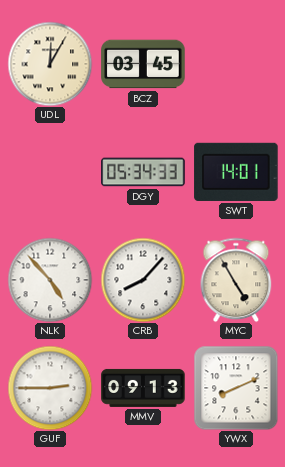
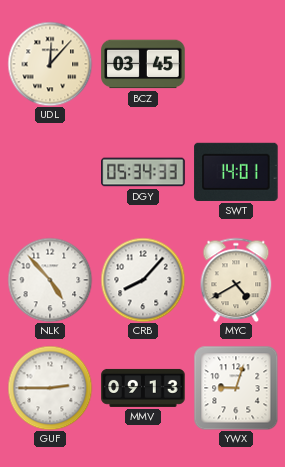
UDL: 12:05 -> 12:07
MYC: 4:55 -> 4:40
YWX: 8:11 -> 9:03
